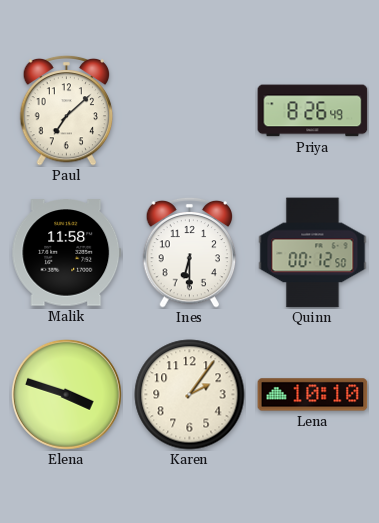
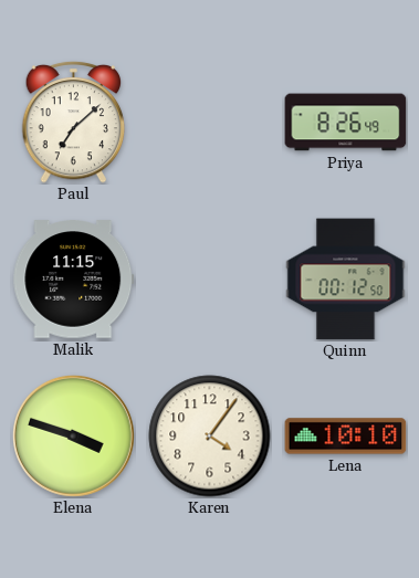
Malik: 11:58 -> 11:15
Ines: 6:30 -> none
Karen: 2:06 -> 4:06
